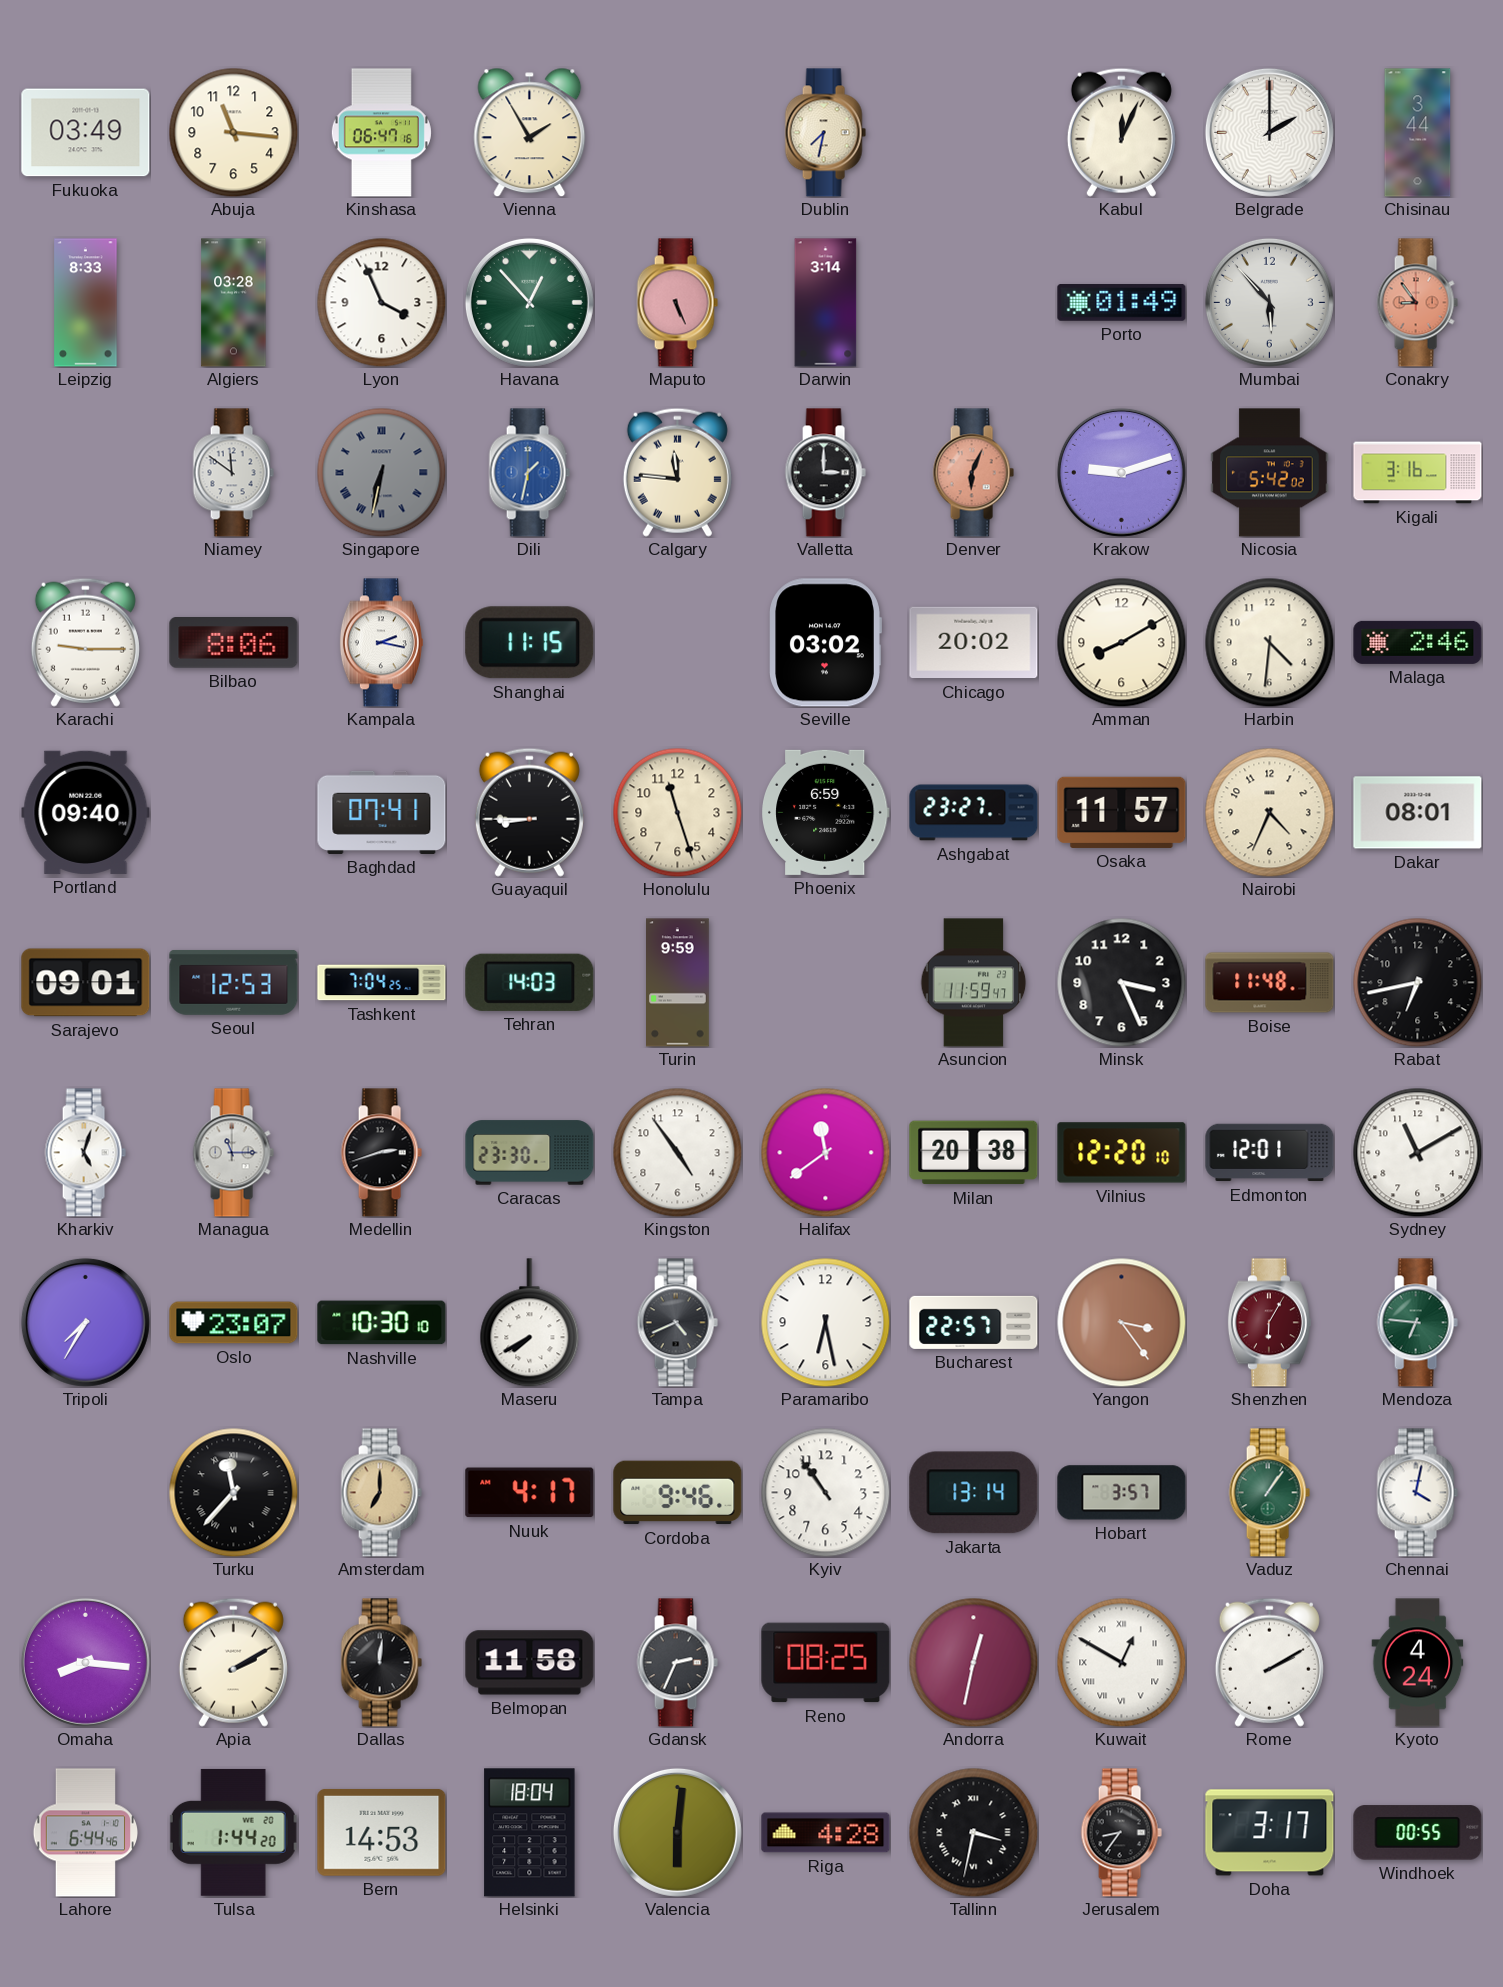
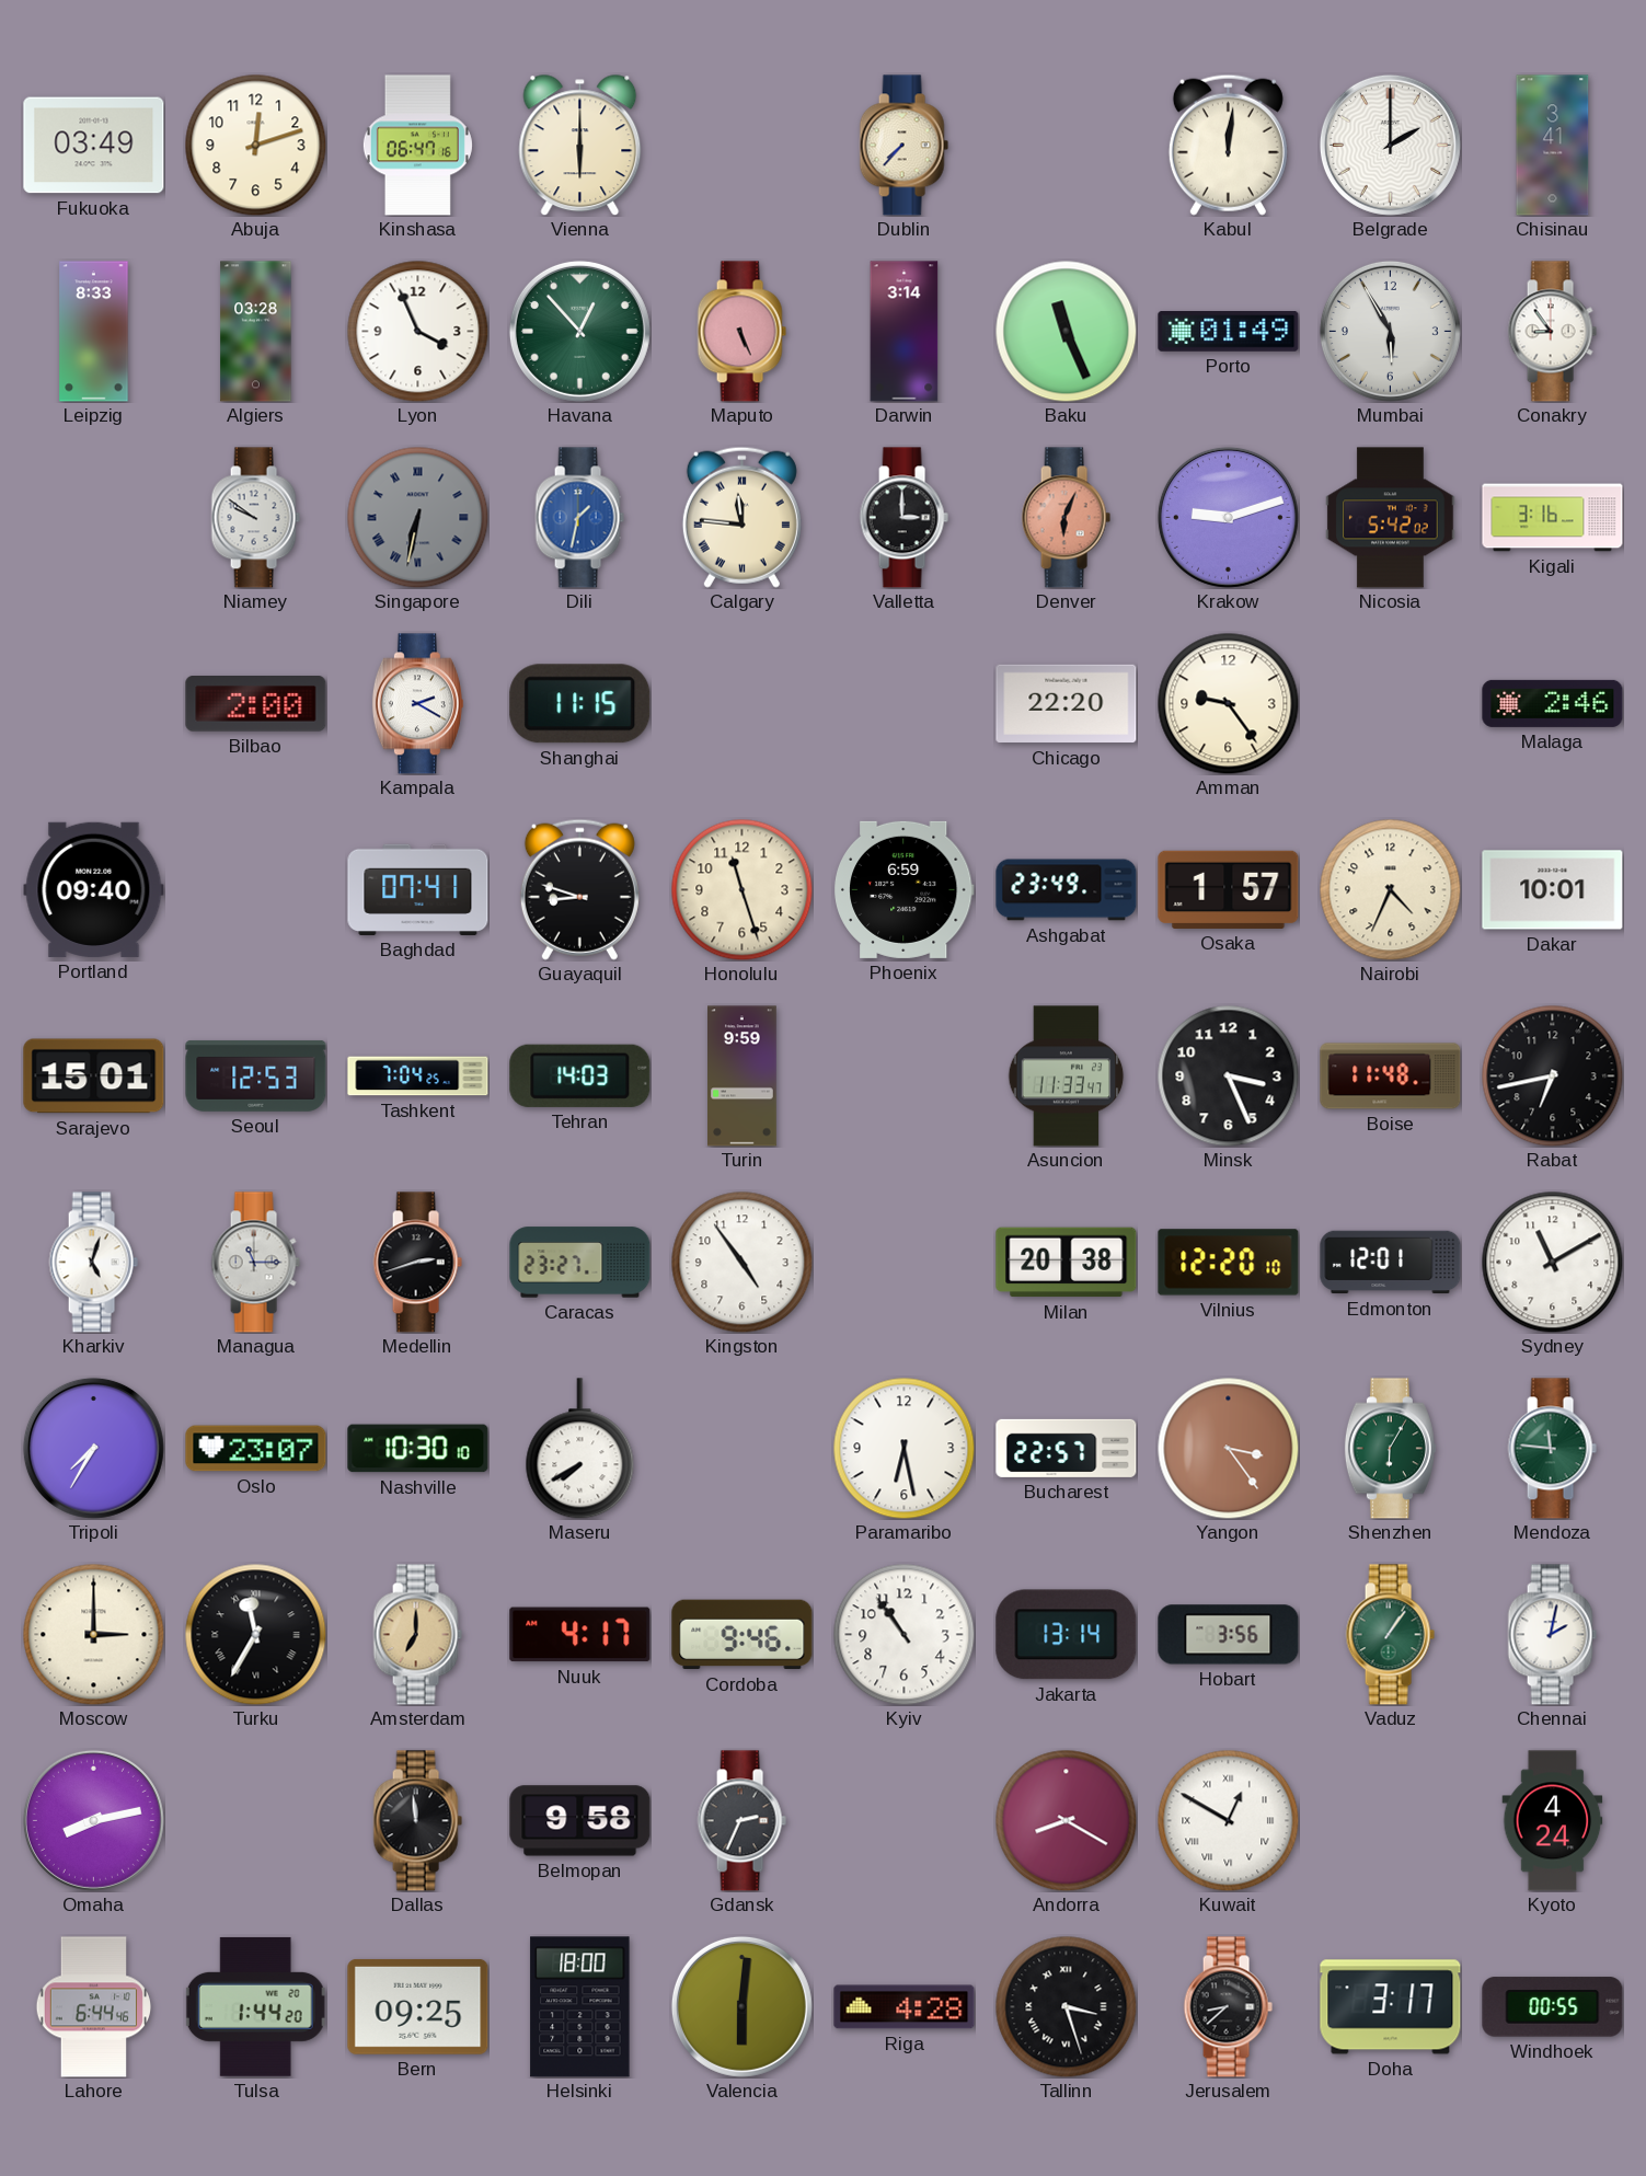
Abuja: 11:16 -> 12:12
Vienna: 1:55 -> 6:00
Dublin: 7:32 -> 7:37
Kabul: 12:04 -> 12:01
Chisinau: 3:44 -> 3:41
Baku: none -> 11:26
Mumbai: 5:53 -> 5:55
Conakry dial: salmon -> white
Niamey: 11:51 -> 9:51
Karachi: 9:15 -> none
Bilbao: 8:06 -> 2:00
Kampala: 2:17 -> 2:20
Seville: 03:02 -> none
Chicago: 20:02 -> 22:20
Amman: 8:10 -> 9:24
Harbin: 4:31 -> none
Guayaquil: 8:45 -> 8:48
Ashgabat: 23:27 -> 23:49
Osaka: 11:57 -> 1:57
Dakar: 08:01 -> 10:01
Sarajevo: 09:01 -> 15:01
Asuncion: 11:59 -> 11:33
Caracas: 23:30 -> 23:27
Halifax: 11:39 -> none
Tampa: 4:41 -> none
Shenzhen dial: burgundy -> green
Mendoza: 6:46 -> 11:46
Moscow: none -> 3:00
Turku: 11:37 -> 11:35
Hobart: 3:57 -> 3:56
Chennai: 4:02 -> 2:02
Omaha: 8:16 -> 8:13
Apia: 2:10 -> none
Dallas: 12:01 -> 11:59
Belmopan: 11:58 -> 9:58
Reno: 08:25 -> none
Andorra: 12:32 -> 8:20
Rome: 2:10 -> none
Bern: 14:53 -> 09:25
Helsinki: 18:04 -> 18:00
Tallinn: 3:32 -> 3:27
Jerusalem: 8:36 -> 8:38
